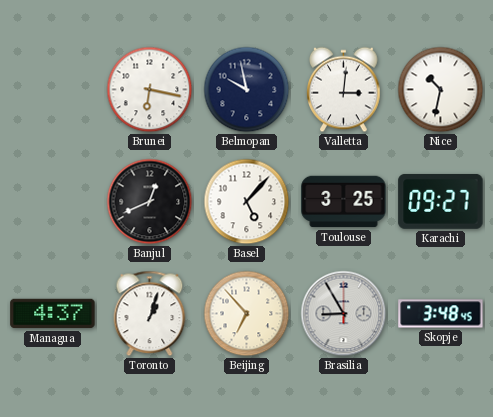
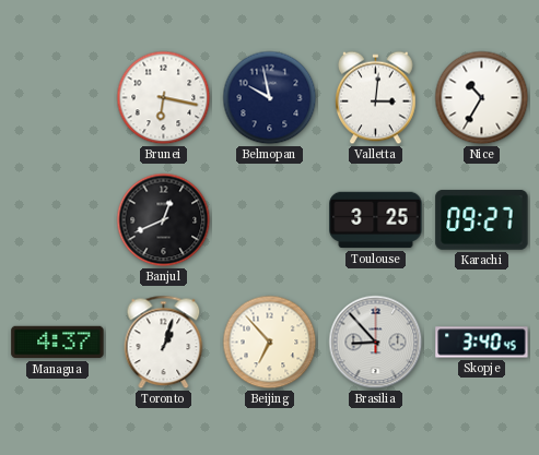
Nice: 10:32 -> 10:35
Basel: 5:07 -> none
Brasilia: 8:55 -> 8:53
Skopje: 3:48 -> 3:40
